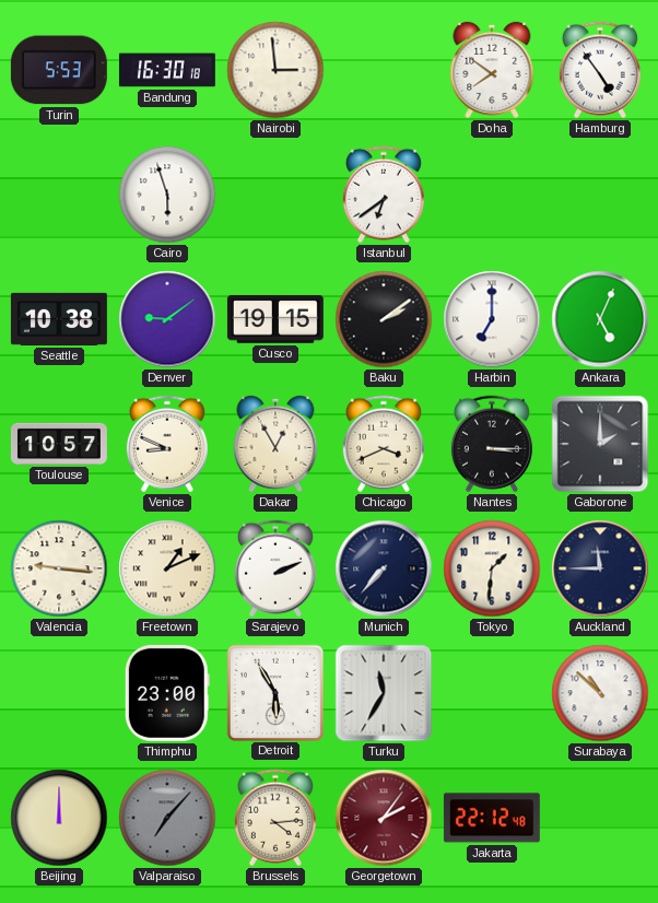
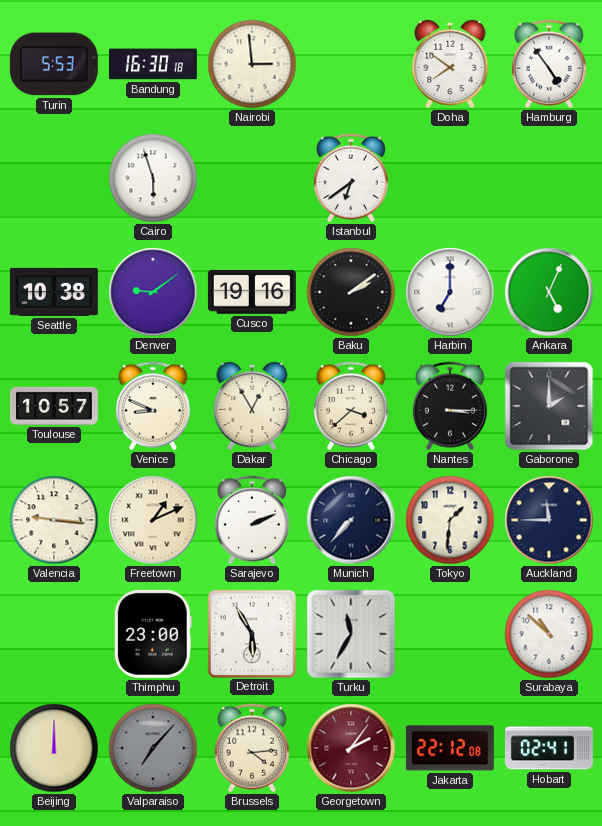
Cusco: 19:15 -> 19:16
Chicago: 3:41 -> 3:38
Jakarta: 22:12:48 -> 22:12:08
Hobart: none -> 02:41
